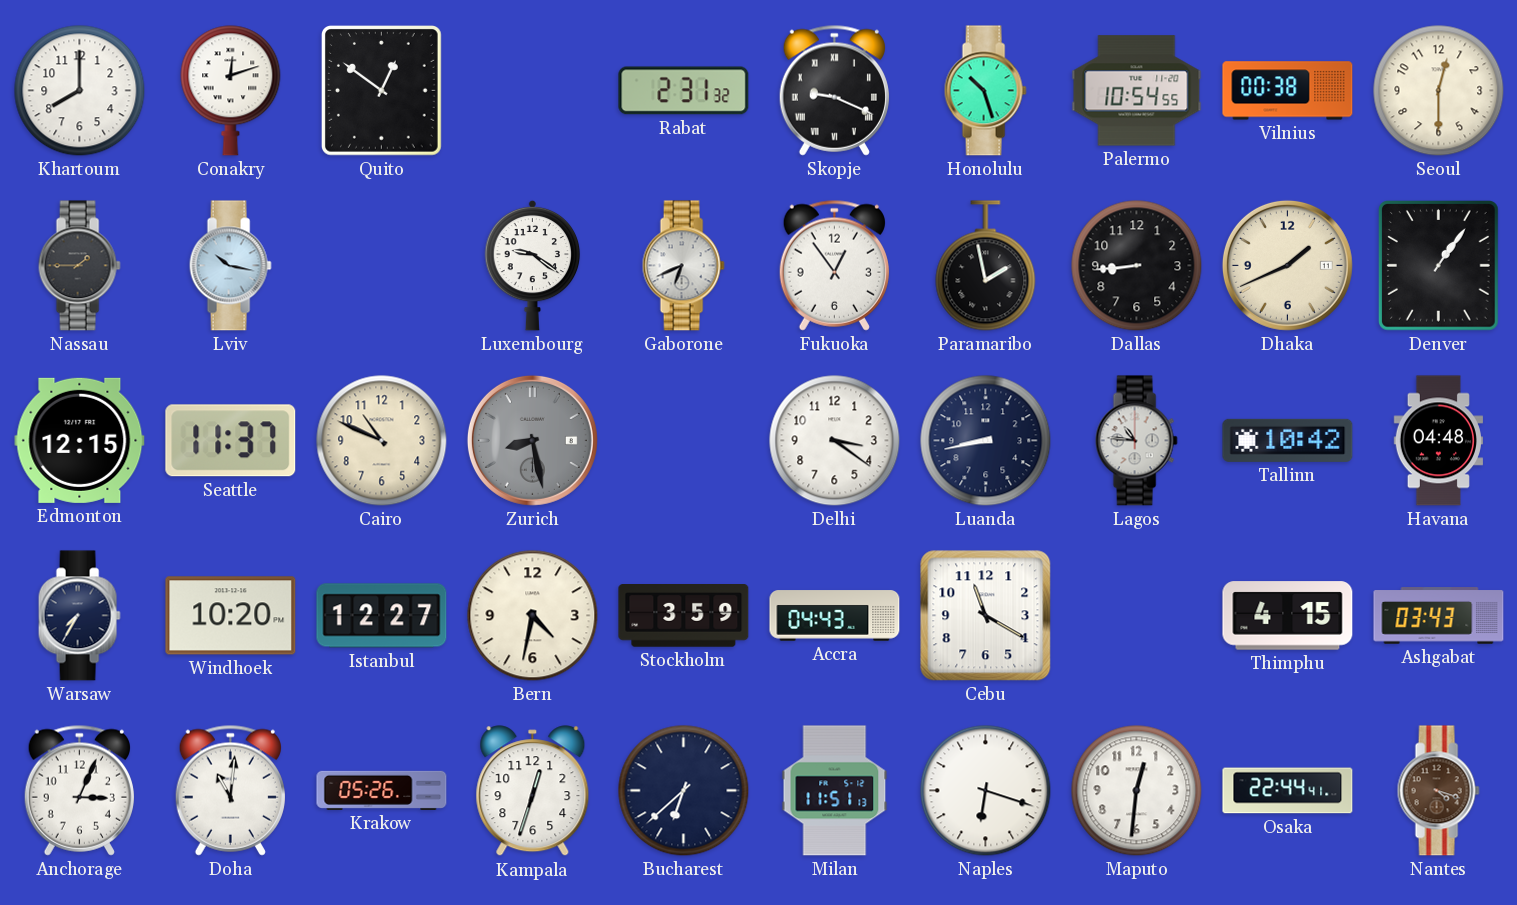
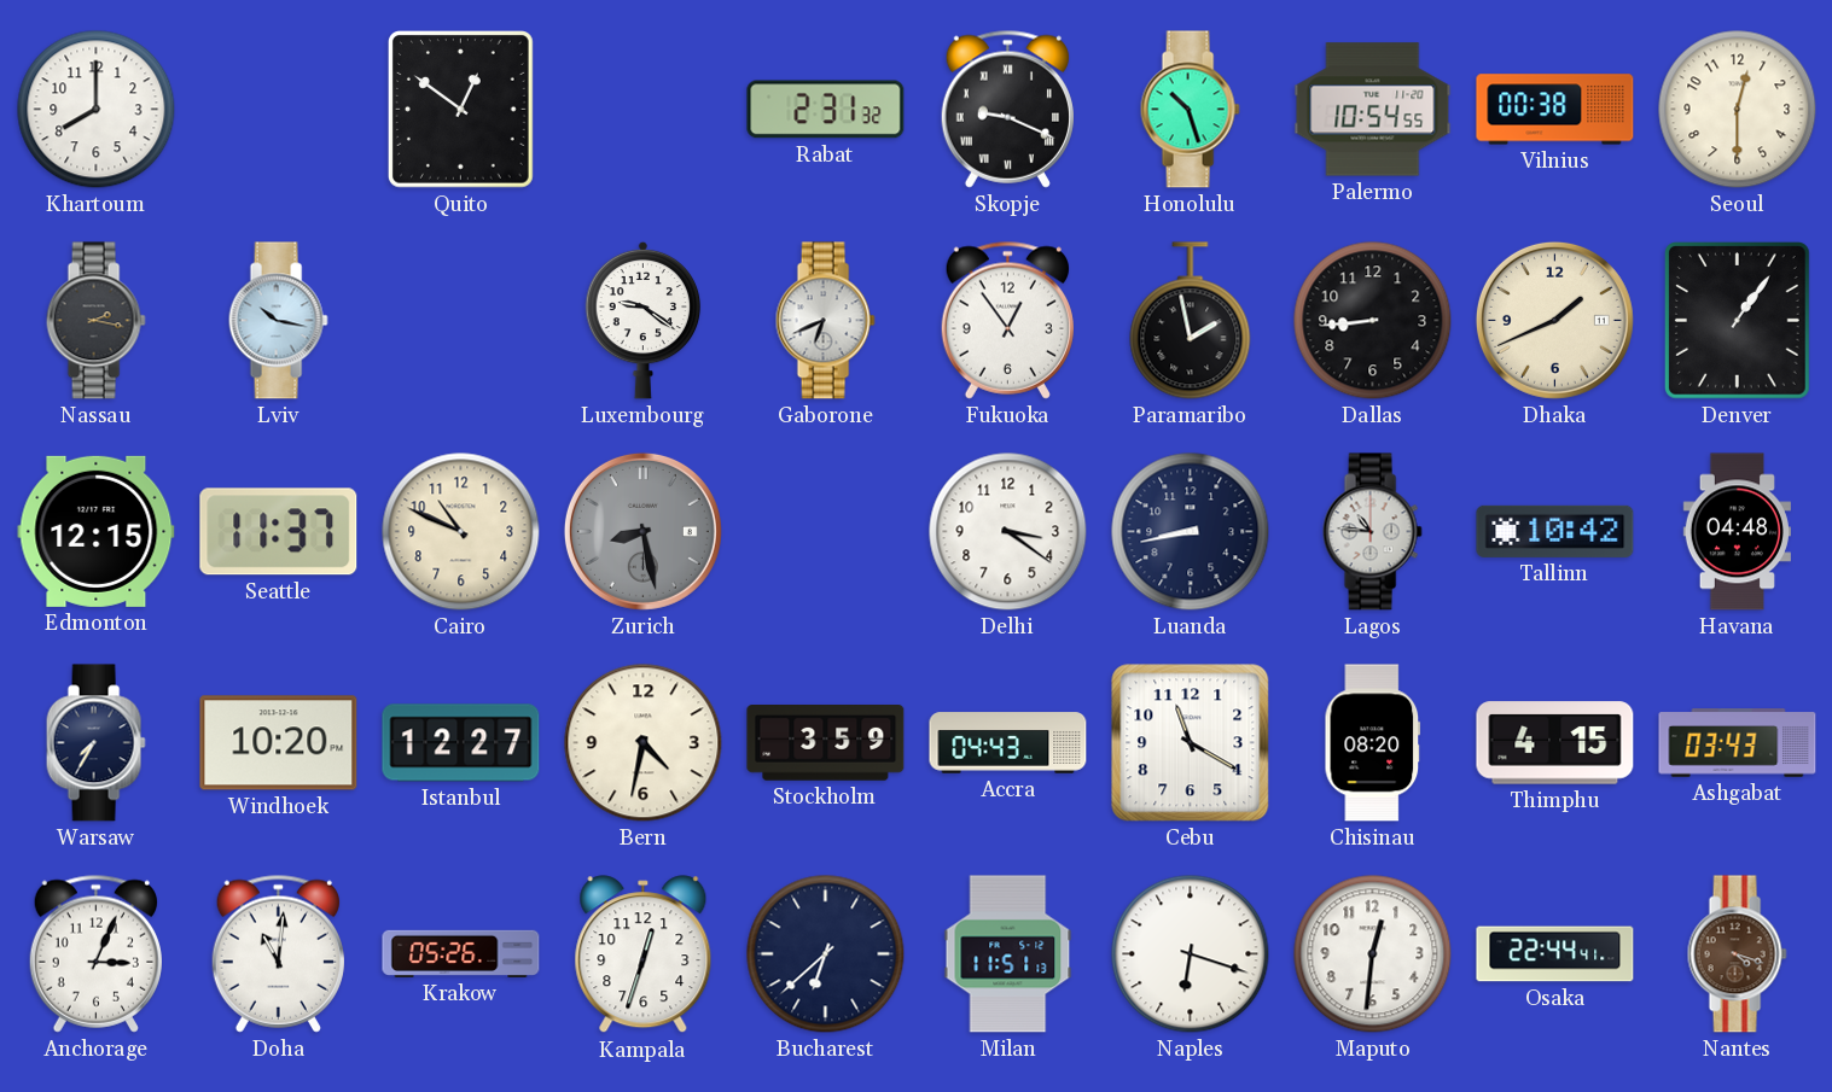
Conakry: 12:12 -> none
Nassau: 1:45 -> 2:17
Chisinau: none -> 08:20
